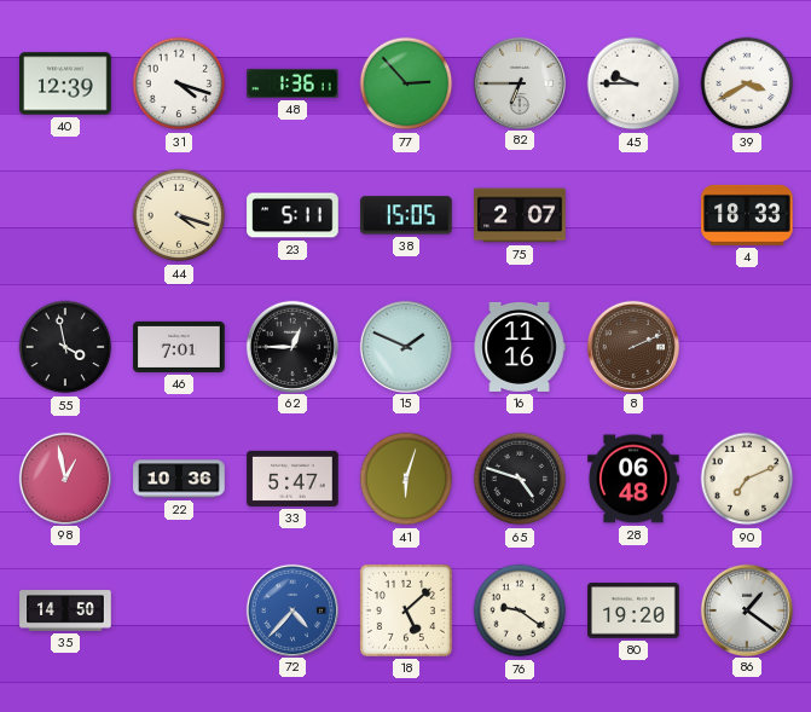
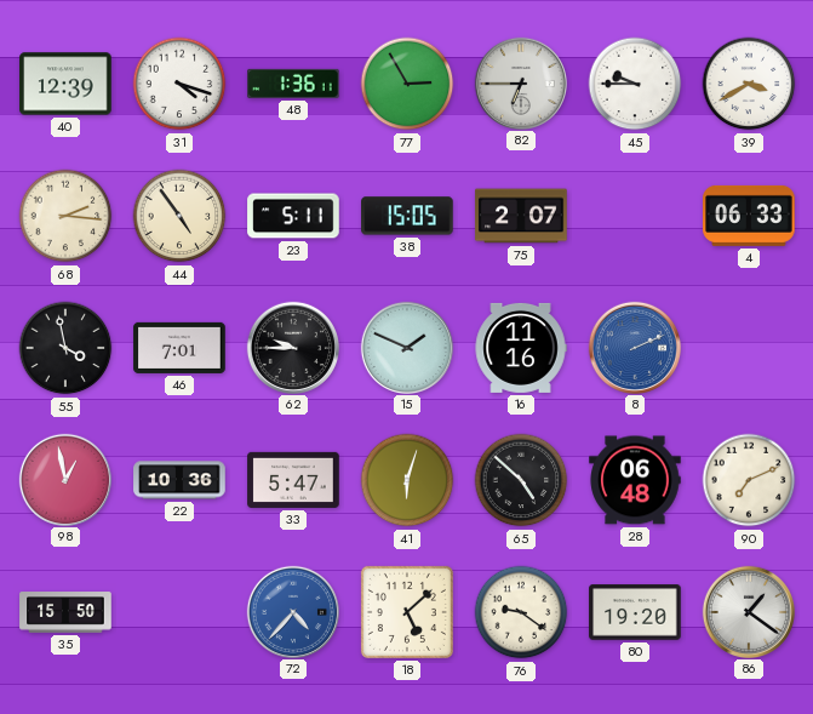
77: 2:53 -> 2:55
68: none -> 2:16
44: 4:18 -> 4:54
4: 18:33 -> 06:33
62: 12:45 -> 9:45
8 dial: brown -> blue
65: 4:48 -> 4:52
35: 14:50 -> 15:50
